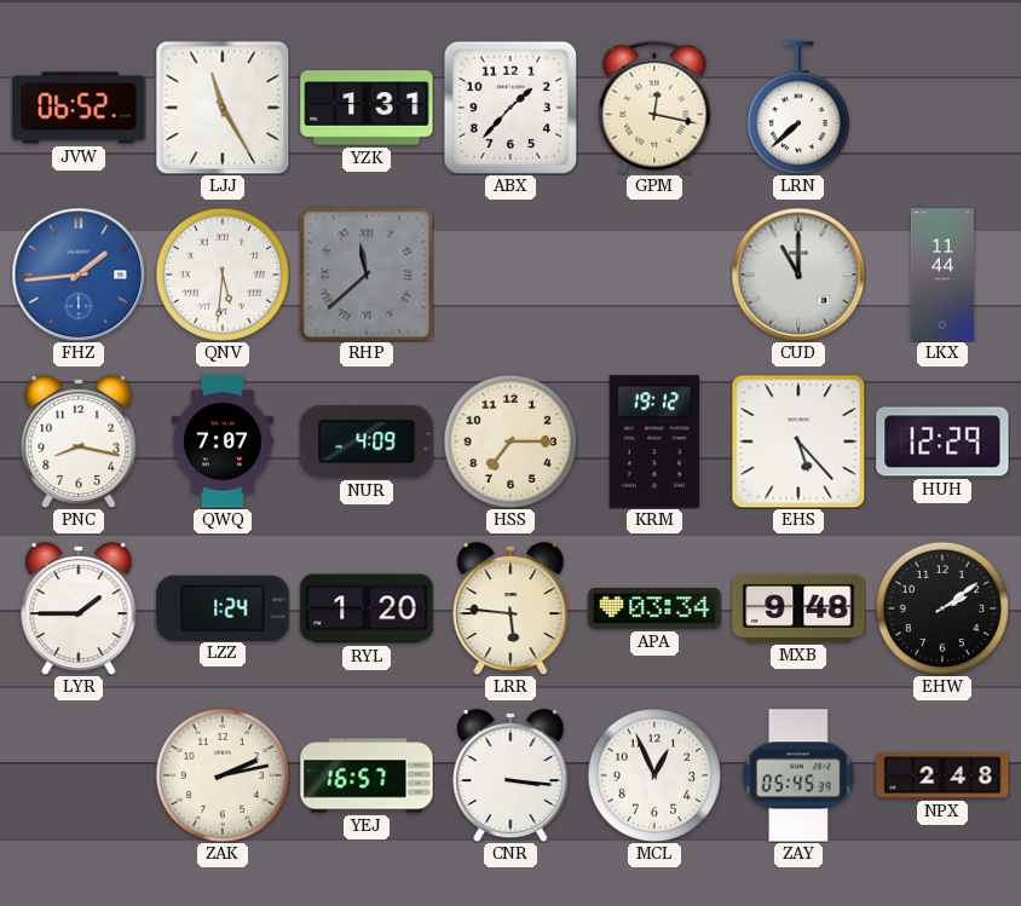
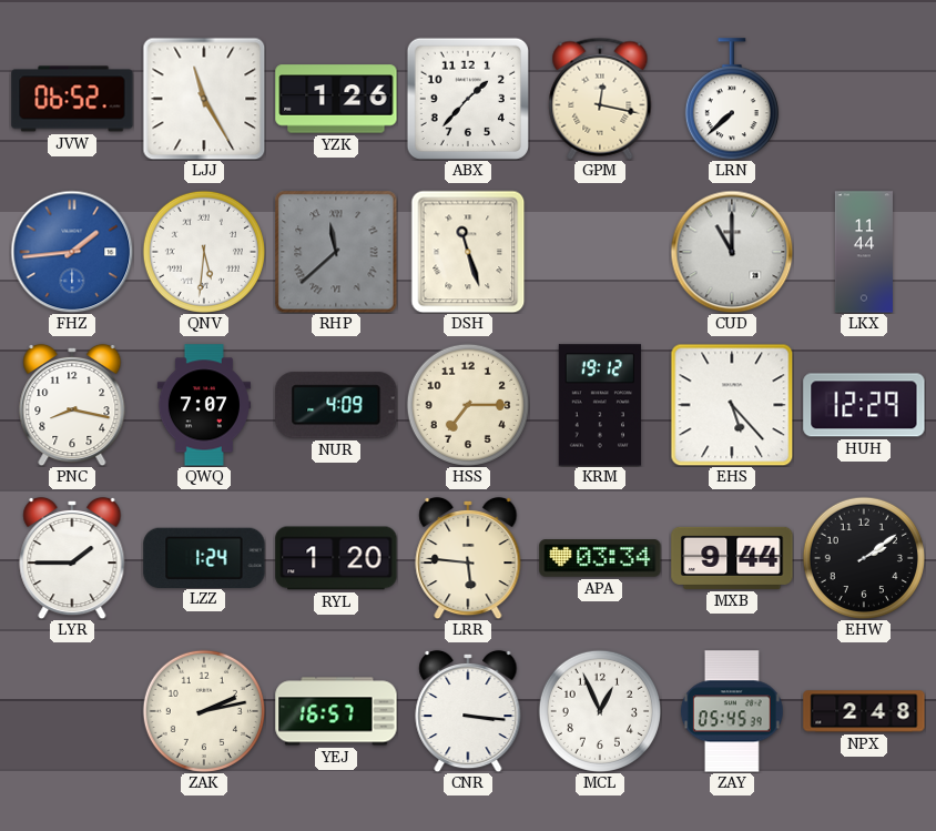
YZK: 1:31 -> 1:26
DSH: none -> 11:27
MXB: 9:48 -> 9:44
